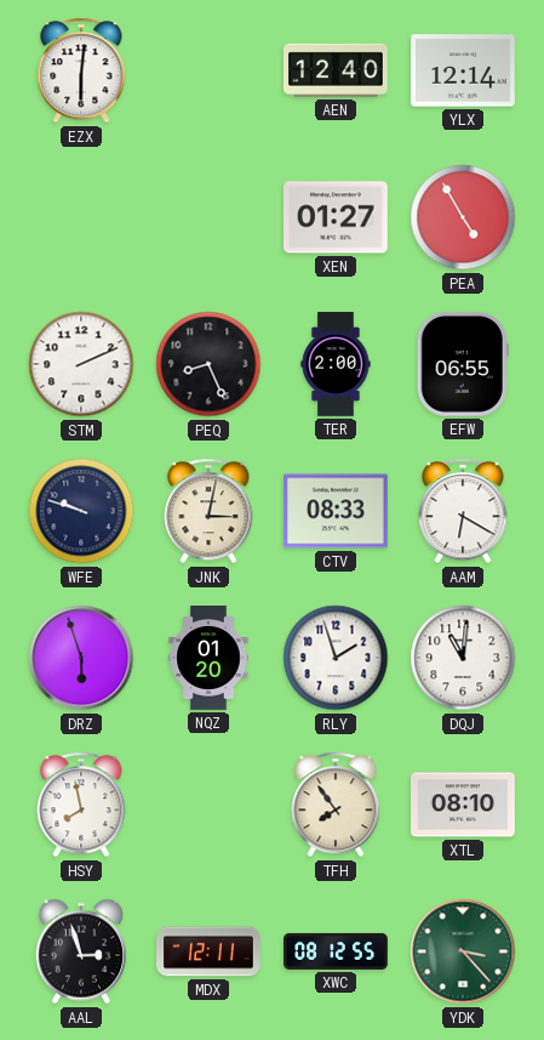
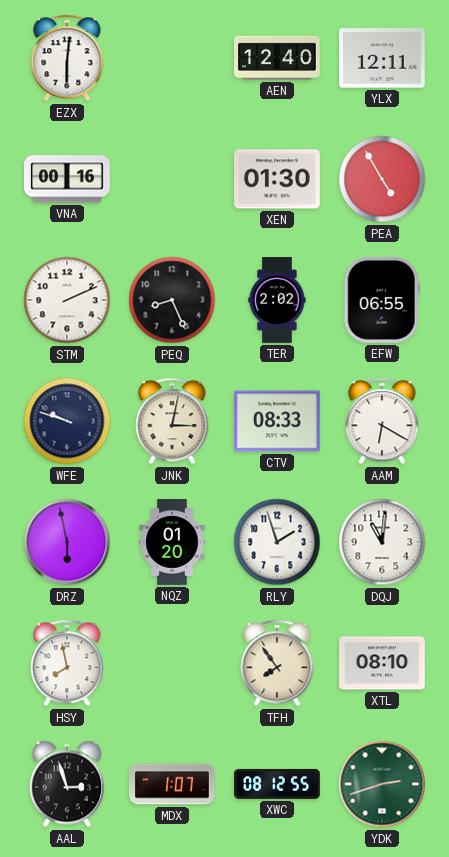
YLX: 12:14 -> 12:11
VNA: none -> 00:16
XEN: 01:27 -> 01:30
TER: 2:00 -> 2:02
DRZ: 5:57 -> 5:58
MDX: 12:11 -> 1:07
YDK: 3:23 -> 2:42
